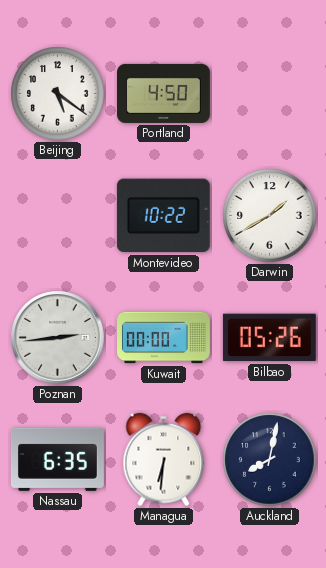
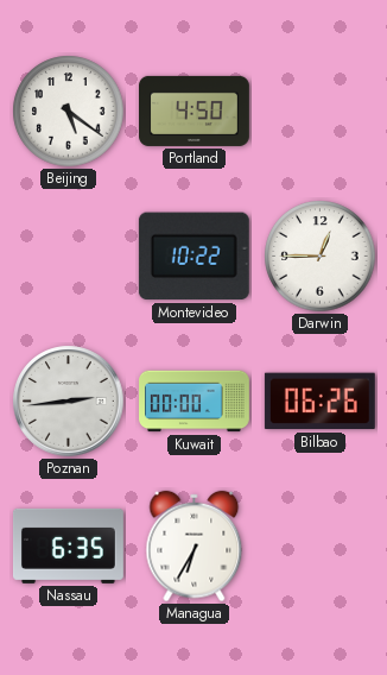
Darwin: 1:40 -> 12:45
Bilbao: 05:26 -> 06:26
Managua: 6:31 -> 6:35
Auckland: 8:02 -> none
